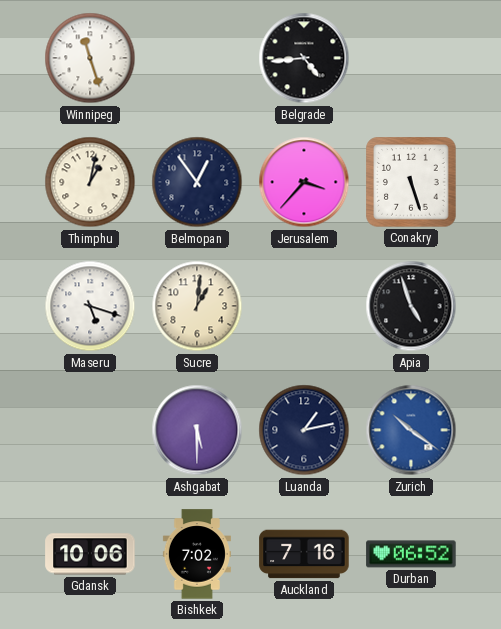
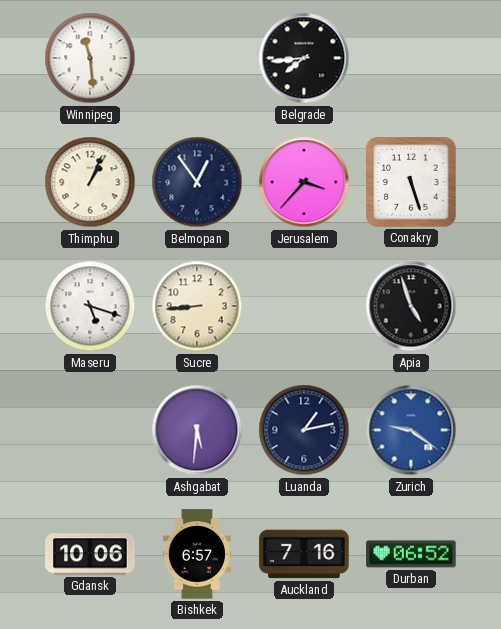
Winnipeg: 11:27 -> 11:29
Belgrade: 4:44 -> 7:44
Thimphu: 1:02 -> 1:04
Sucre: 1:01 -> 8:44
Ashgabat: 5:30 -> 5:31
Zurich: 10:21 -> 9:21
Bishkek: 7:02 -> 6:57
